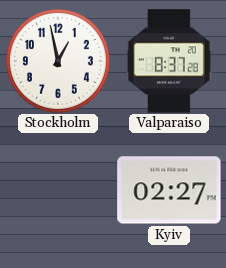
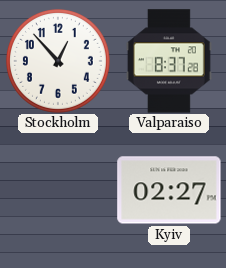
Stockholm: 12:58 -> 12:53
